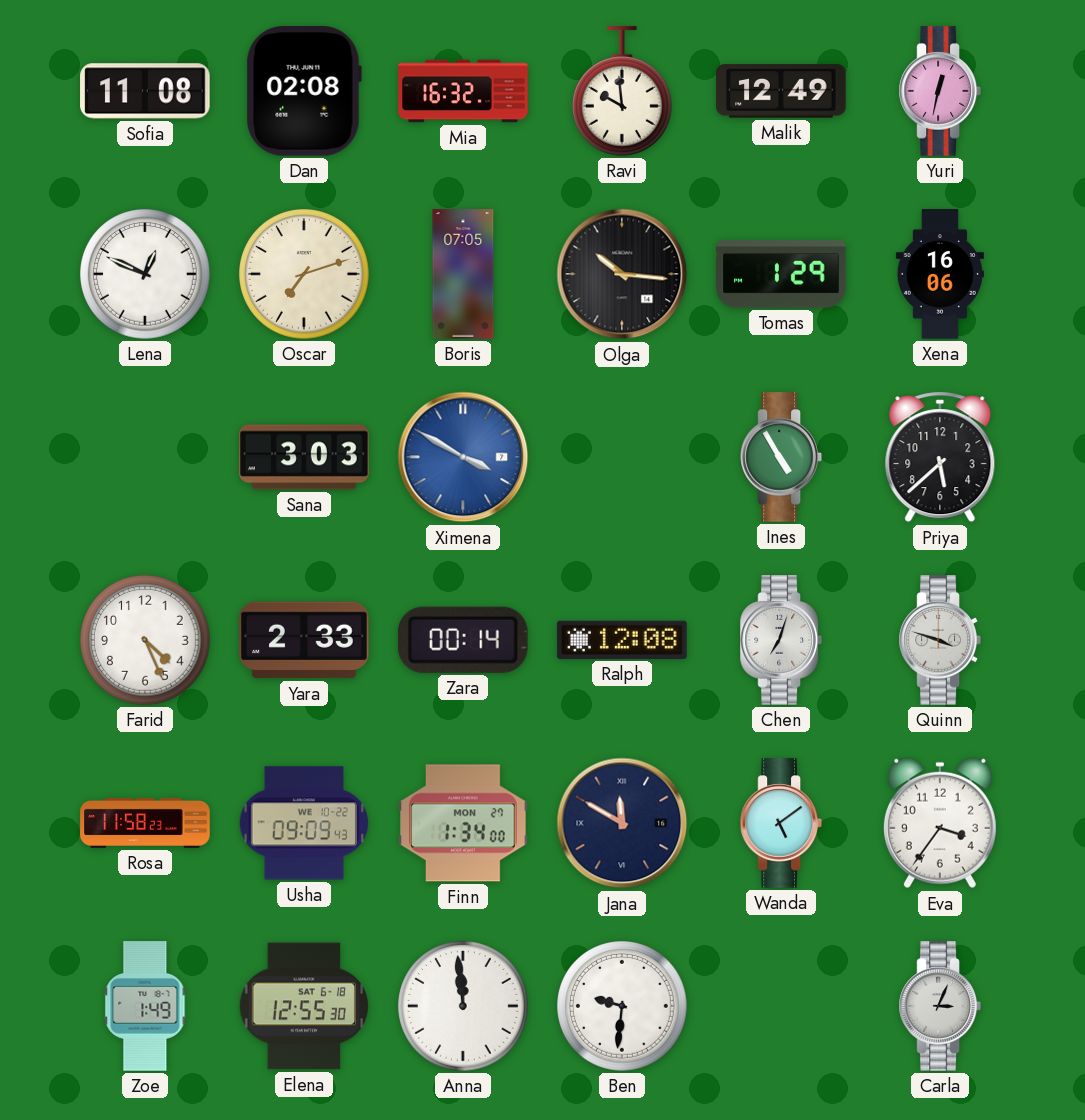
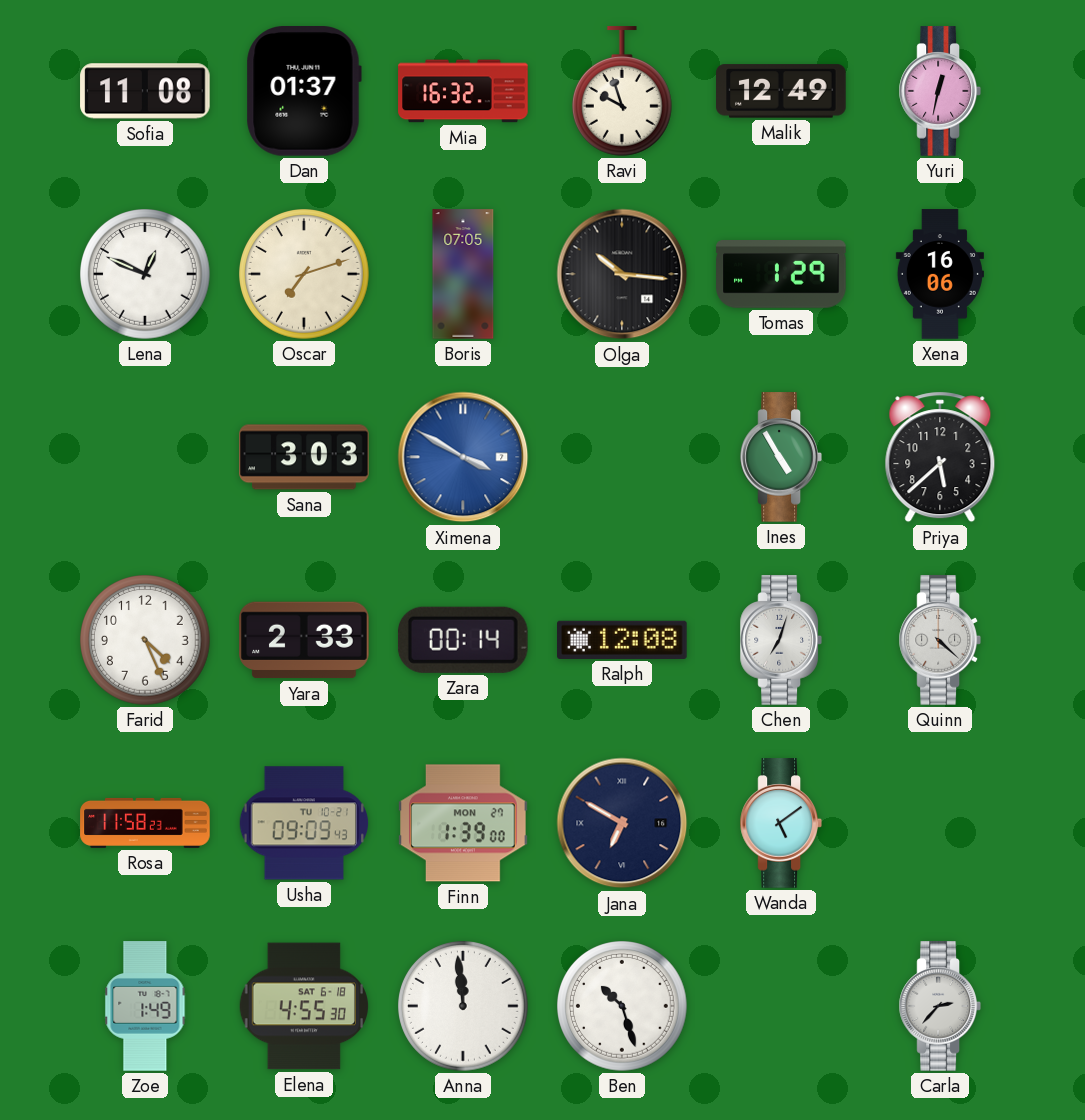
Dan: 02:08 -> 01:37
Ravi: 9:59 -> 9:57
Quinn: 3:48 -> 4:22
Usha date: WE 10-22 -> TU 10-21
Finn: 1:34 -> 1:39
Jana: 11:50 -> 6:50
Eva: 3:36 -> none
Elena: 12:55 -> 4:55
Ben: 9:31 -> 10:27
Carla: 3:04 -> 2:37
